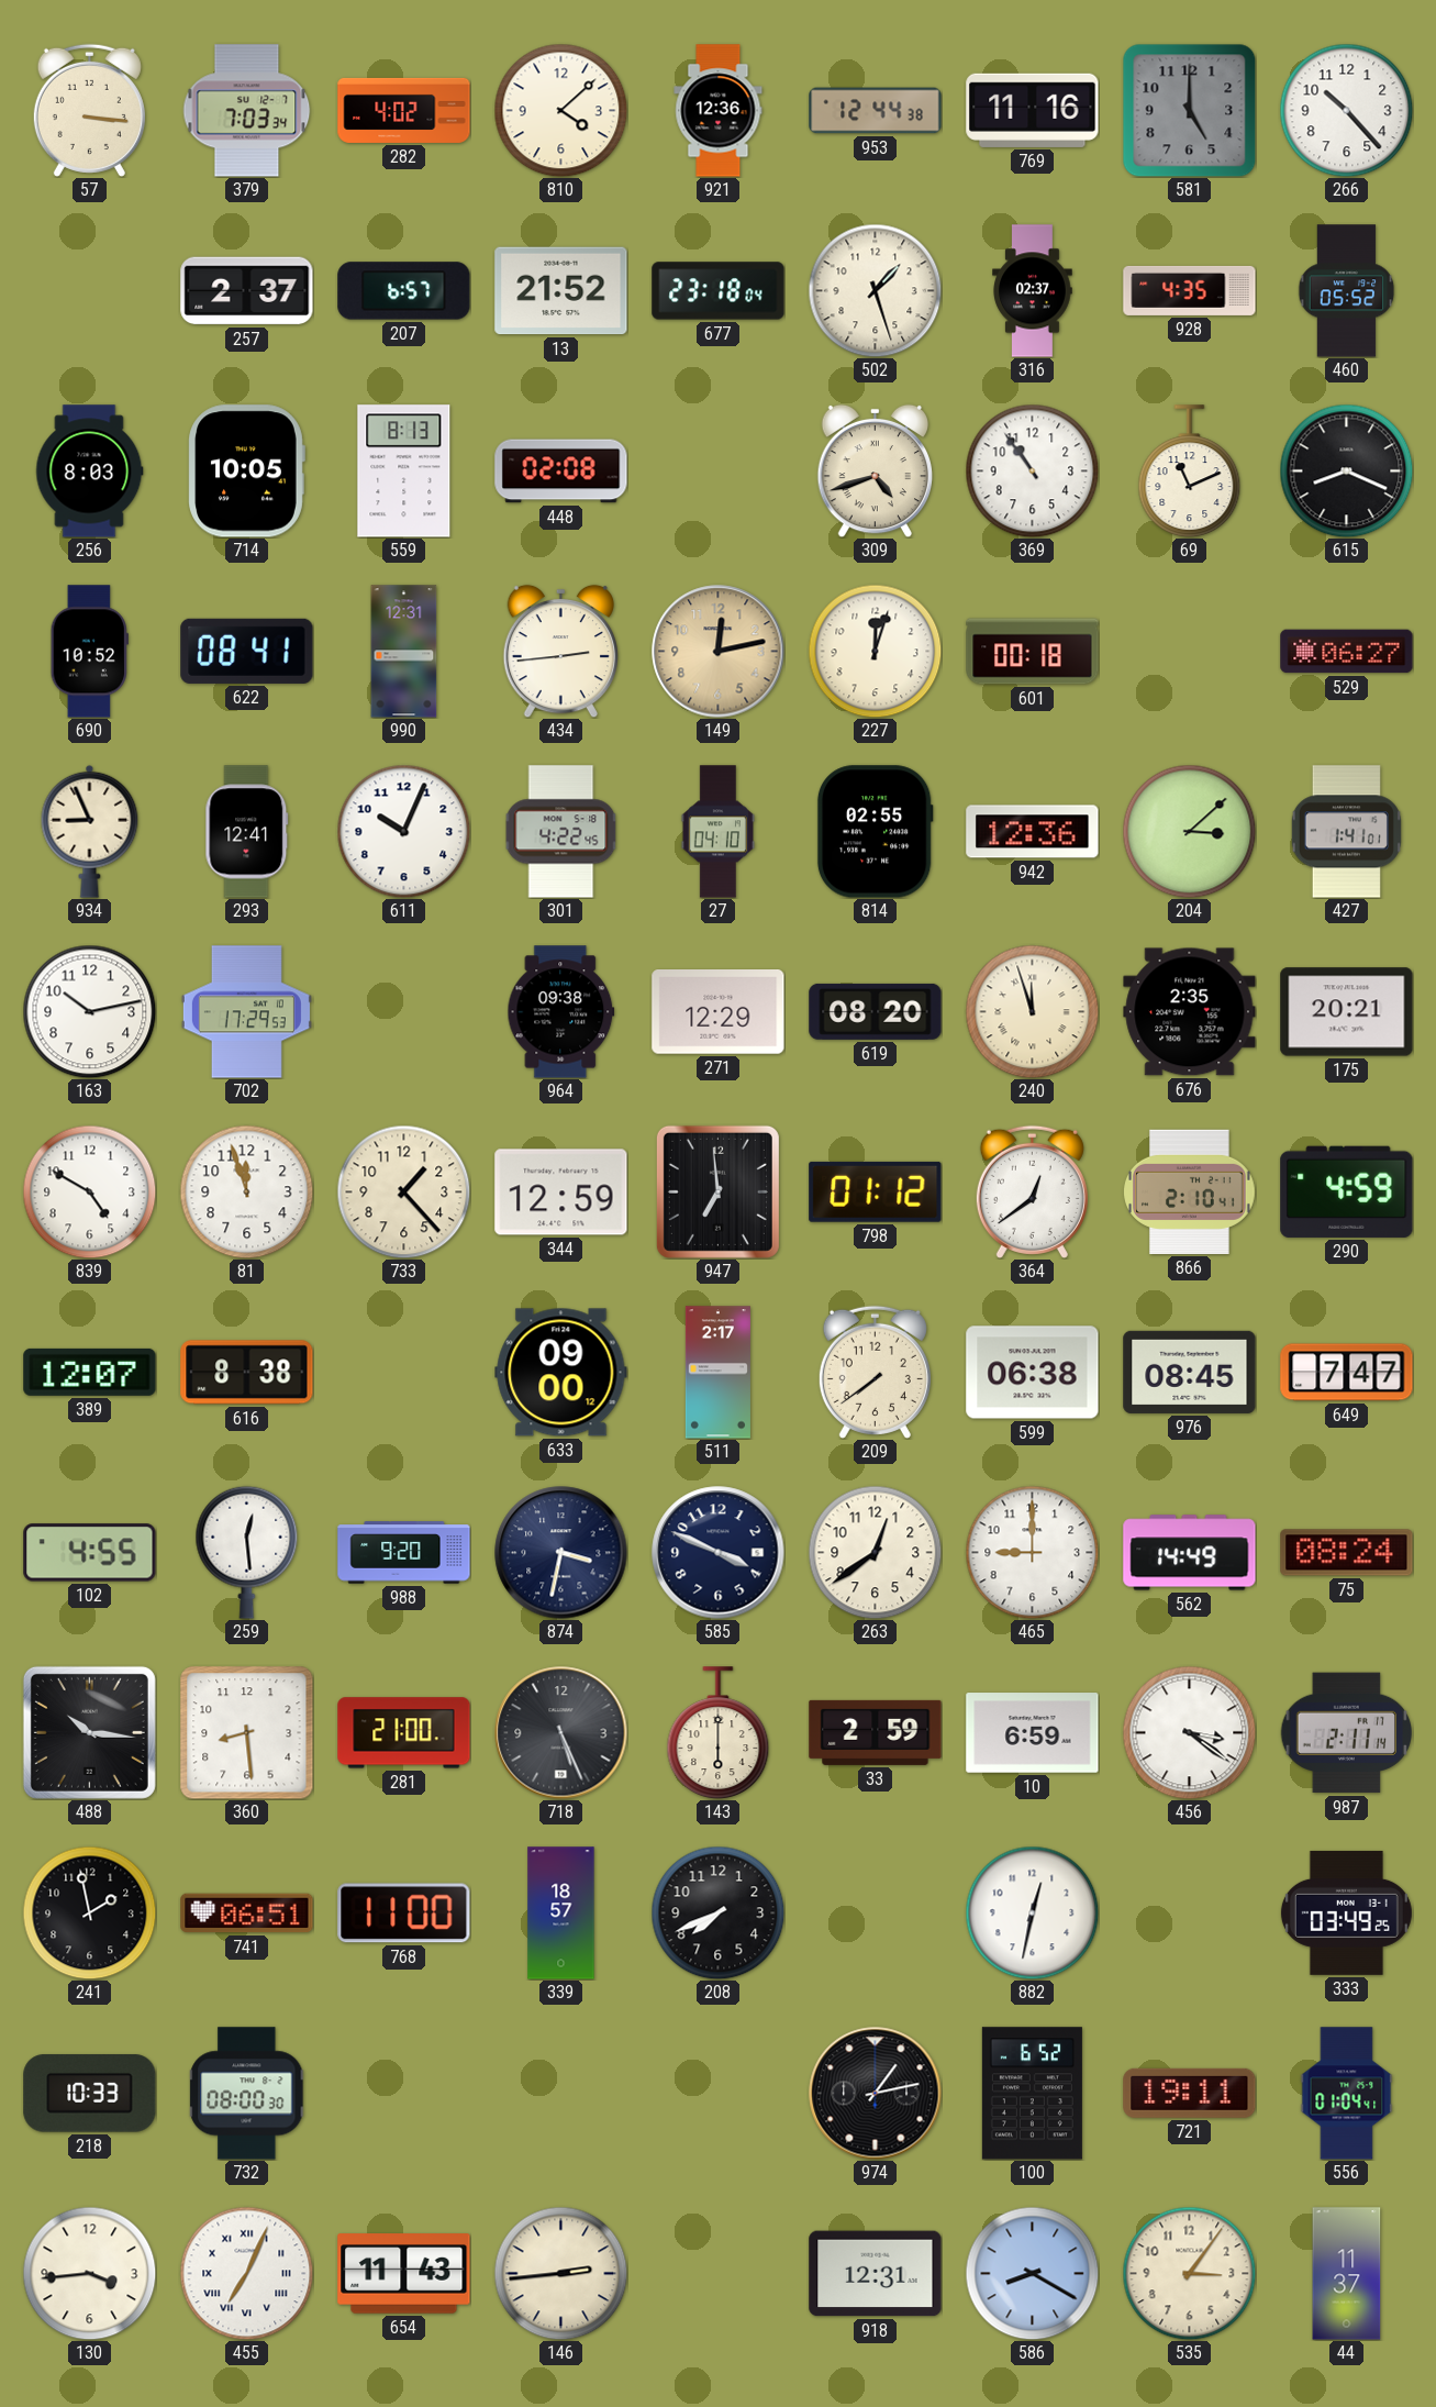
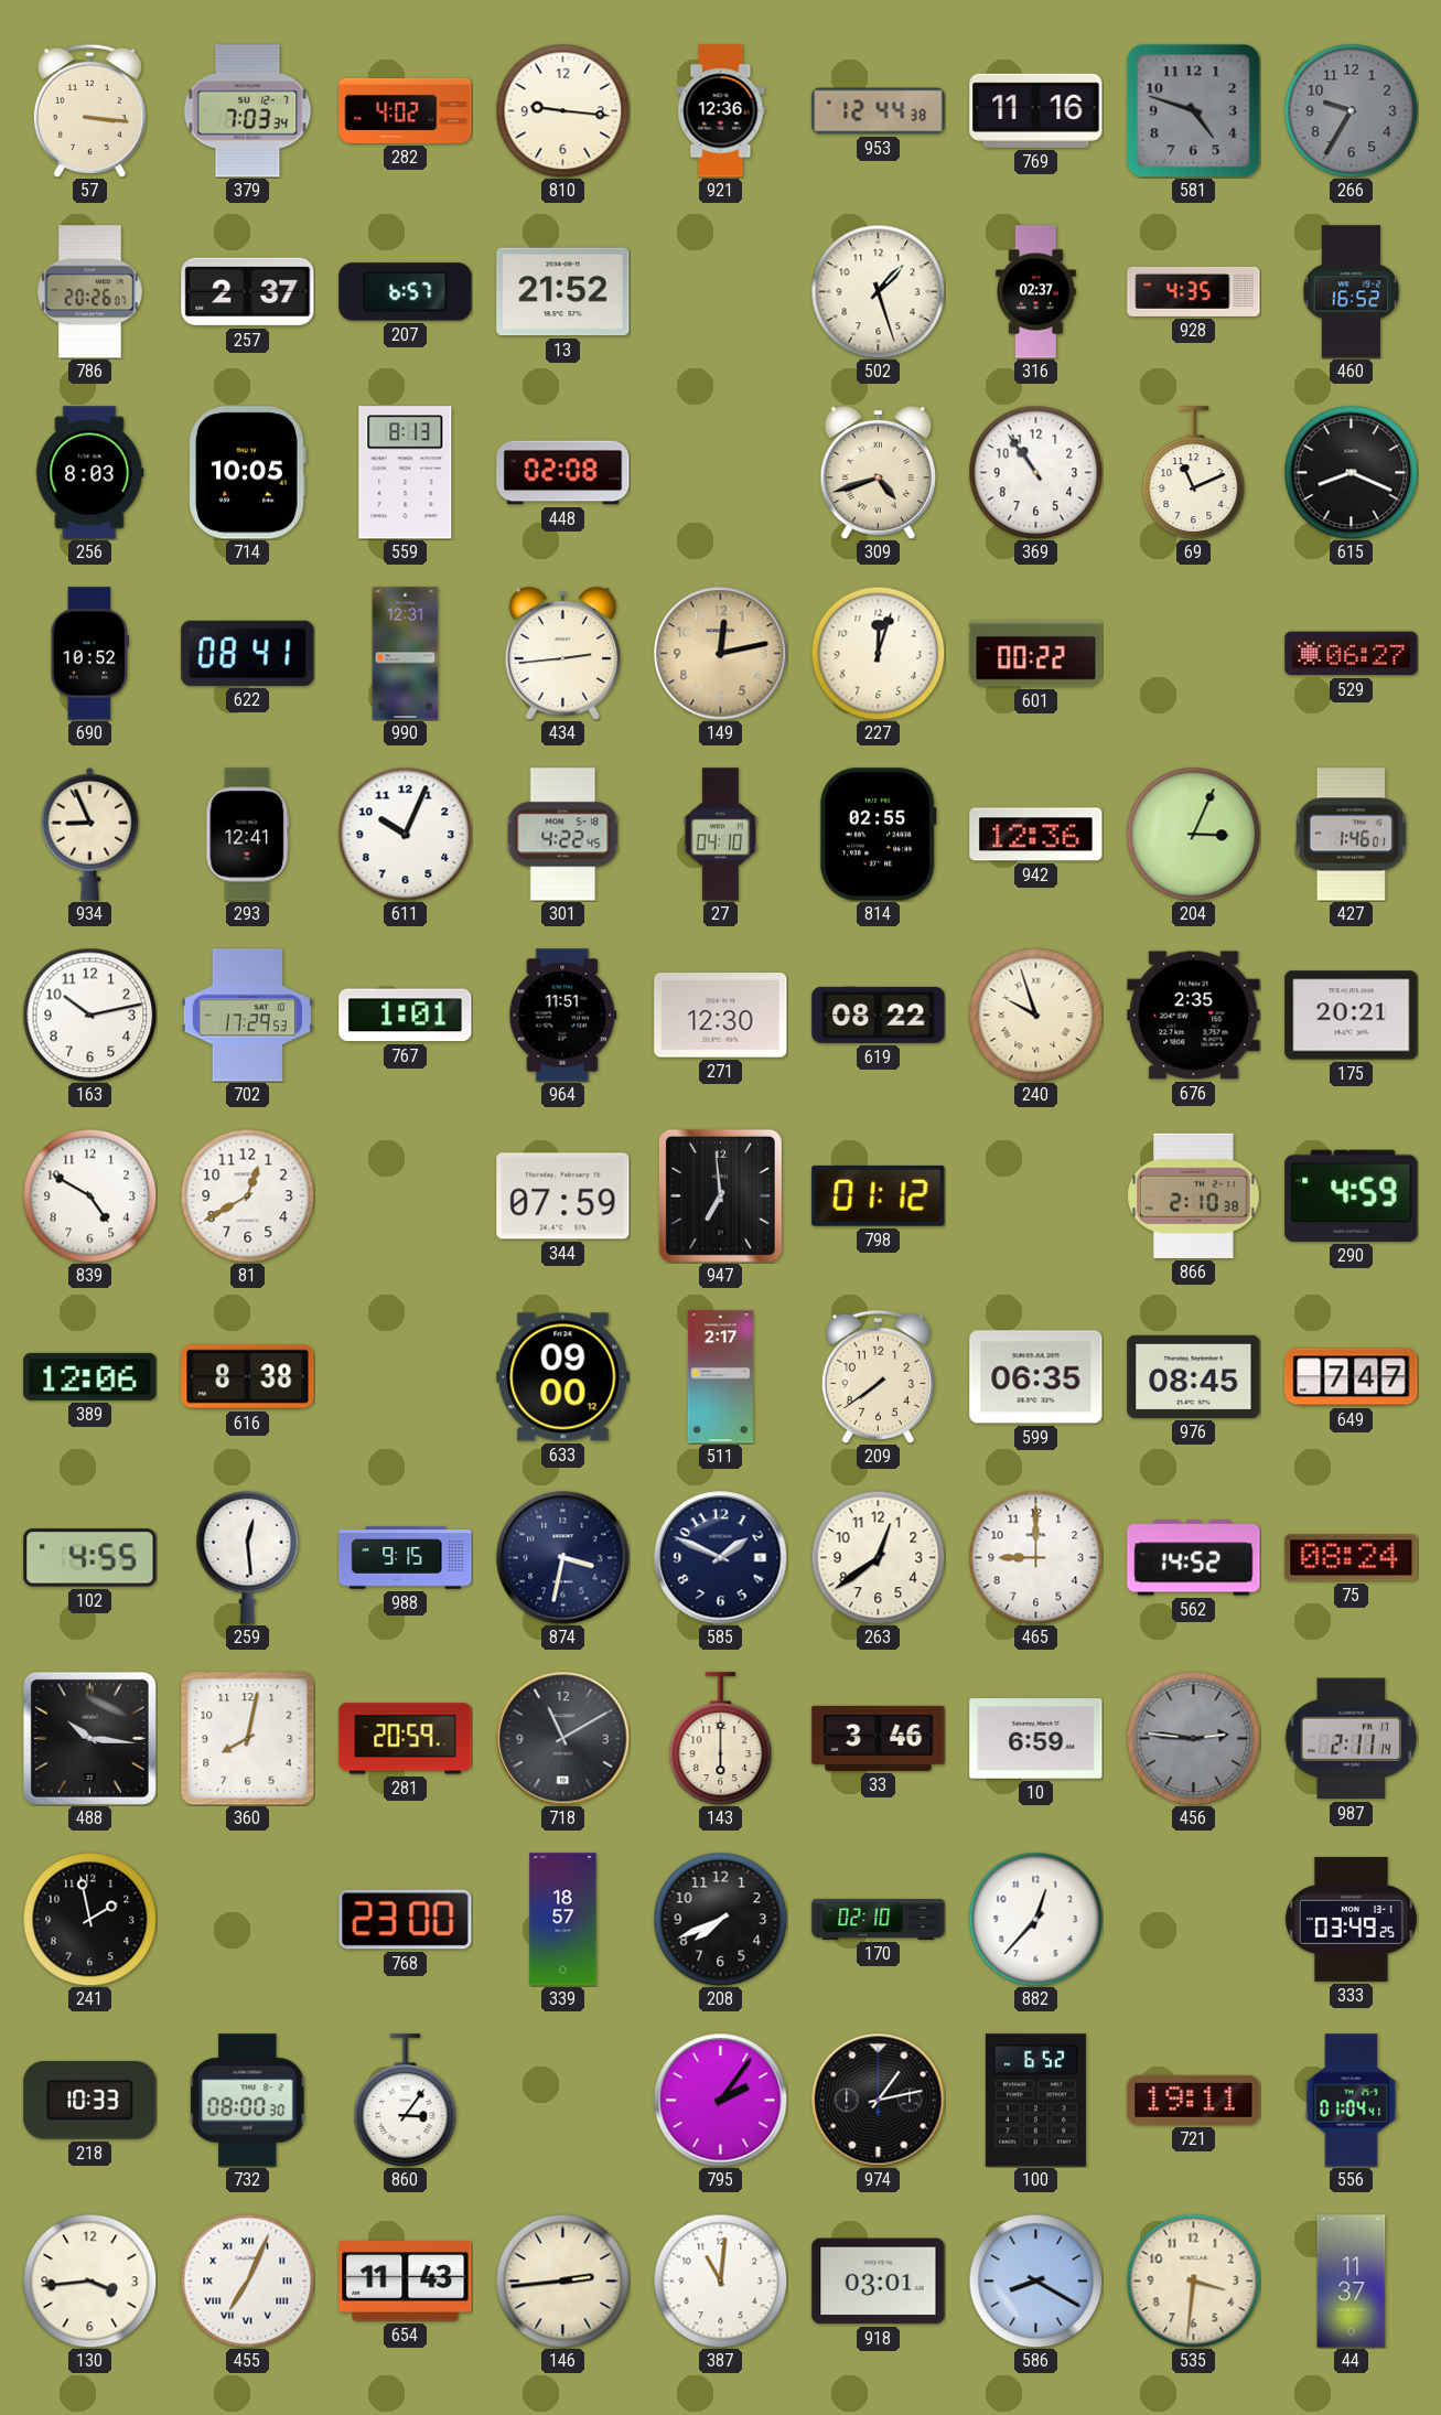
810: 4:08 -> 9:16
581: 5:00 -> 4:48
266: 10:23 -> 9:35
266 dial: white -> grey
786: none -> 20:26
677: 23:18 -> none
460: 05:52 -> 16:52
601: 00:18 -> 00:22
204: 3:08 -> 3:04
427: 1:41 -> 1:46
767: none -> 1:01
964: 09:38 -> 11:51
271: 12:29 -> 12:30
619: 08:20 -> 08:22
240: 11:57 -> 9:57
81: 11:57 -> 12:40
733: 1:23 -> none
344: 12:59 -> 07:59
364: 12:39 -> none
866: 2:10:41 -> 2:10:38
389: 12:07 -> 12:06
599: 06:38 -> 06:35
988: 9:20 -> 9:15
585: 3:49 -> 1:49
562: 14:49 -> 14:52
360: 8:29 -> 8:02
281: 21:00 -> 20:59
718: 5:26 -> 11:10
33: 2:59 -> 3:46
456: 3:21 -> 2:46
456 dial: white -> grey
741: 06:51 -> none
768: 11:00 -> 23:00
170: none -> 02:10
882: 12:32 -> 12:37
860: none -> 3:06
795: none -> 2:06
387: none -> 11:01
918: 12:31 -> 03:01
535: 3:06 -> 3:31
